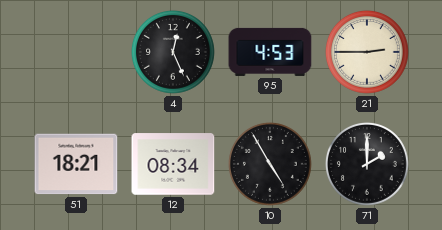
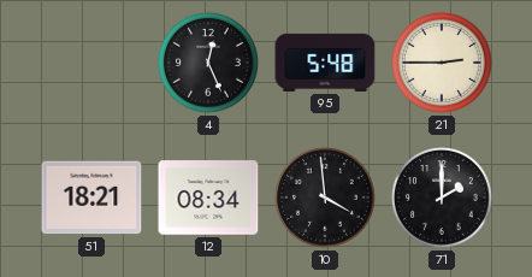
95: 4:53 -> 5:48
10: 4:55 -> 3:59
